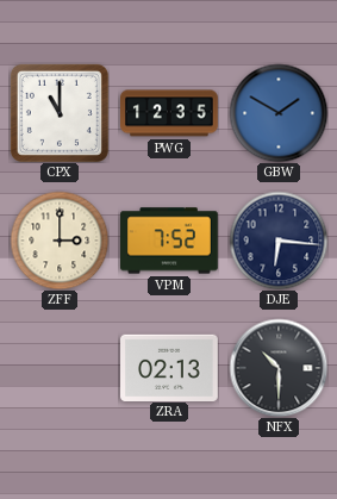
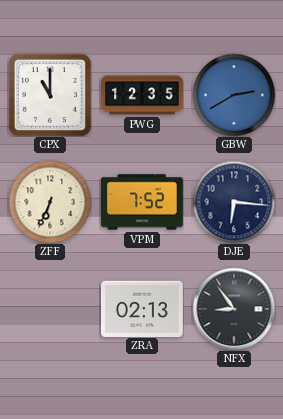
GBW: 1:50 -> 2:40
ZFF: 3:00 -> 6:34
NFX: 10:30 -> 8:54
